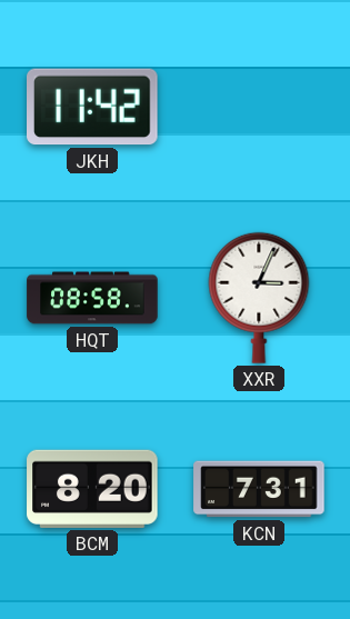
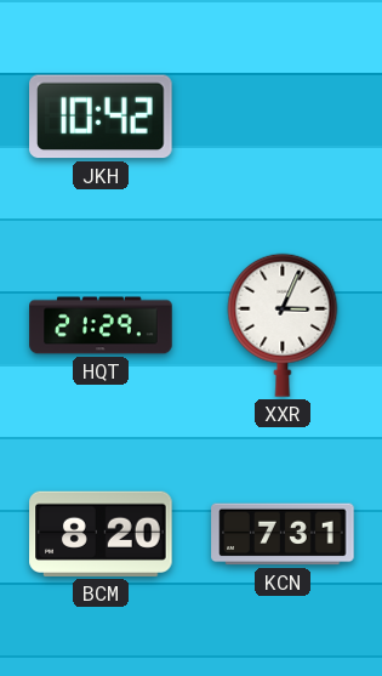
JKH: 11:42 -> 10:42
HQT: 08:58 -> 21:29
